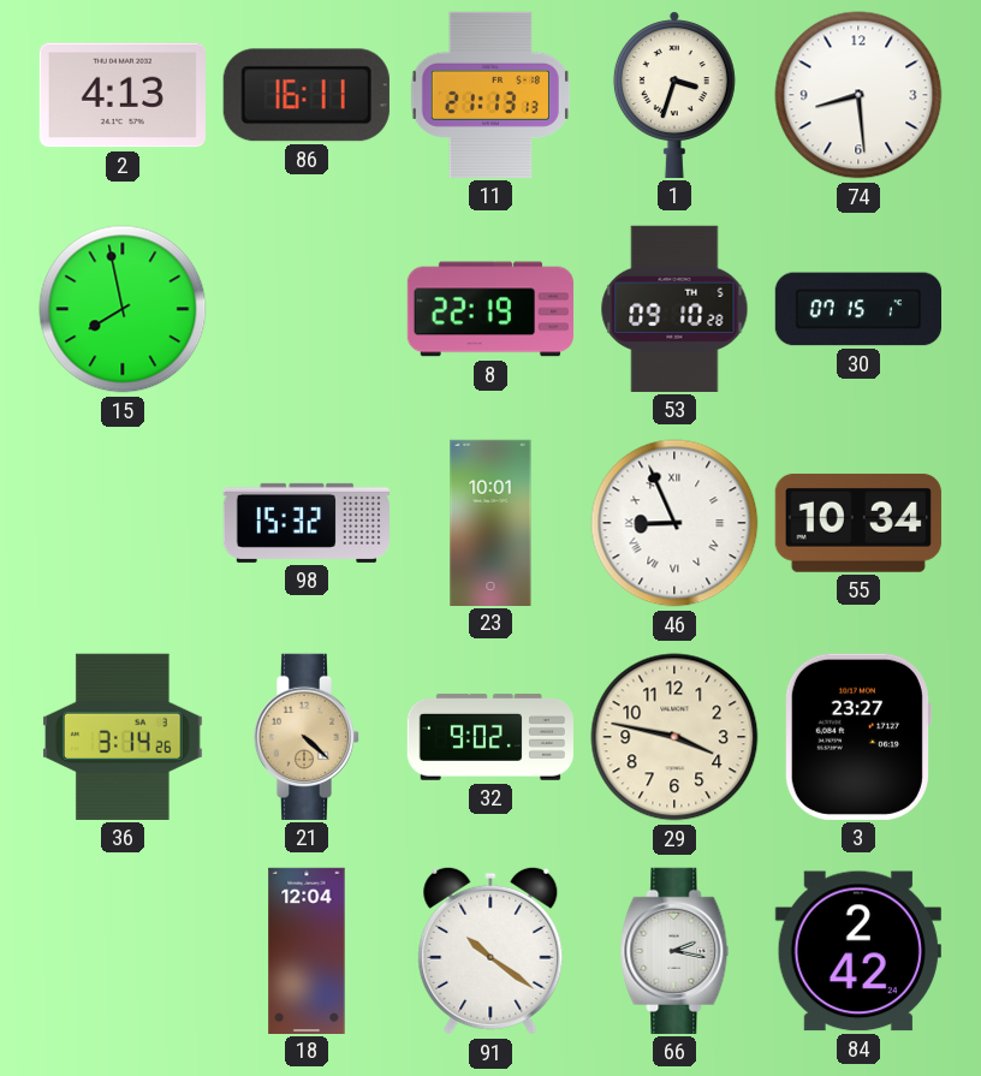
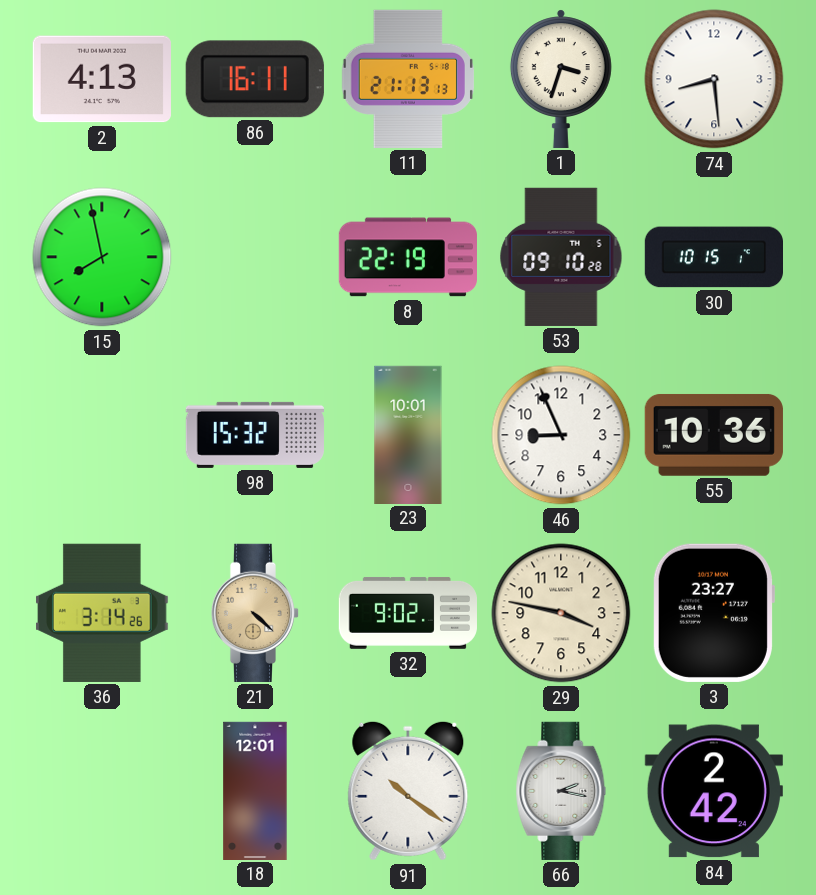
30: 07:15 -> 10:15
46 numerals: Roman -> Arabic
55: 10:34 -> 10:36
18: 12:04 -> 12:01
